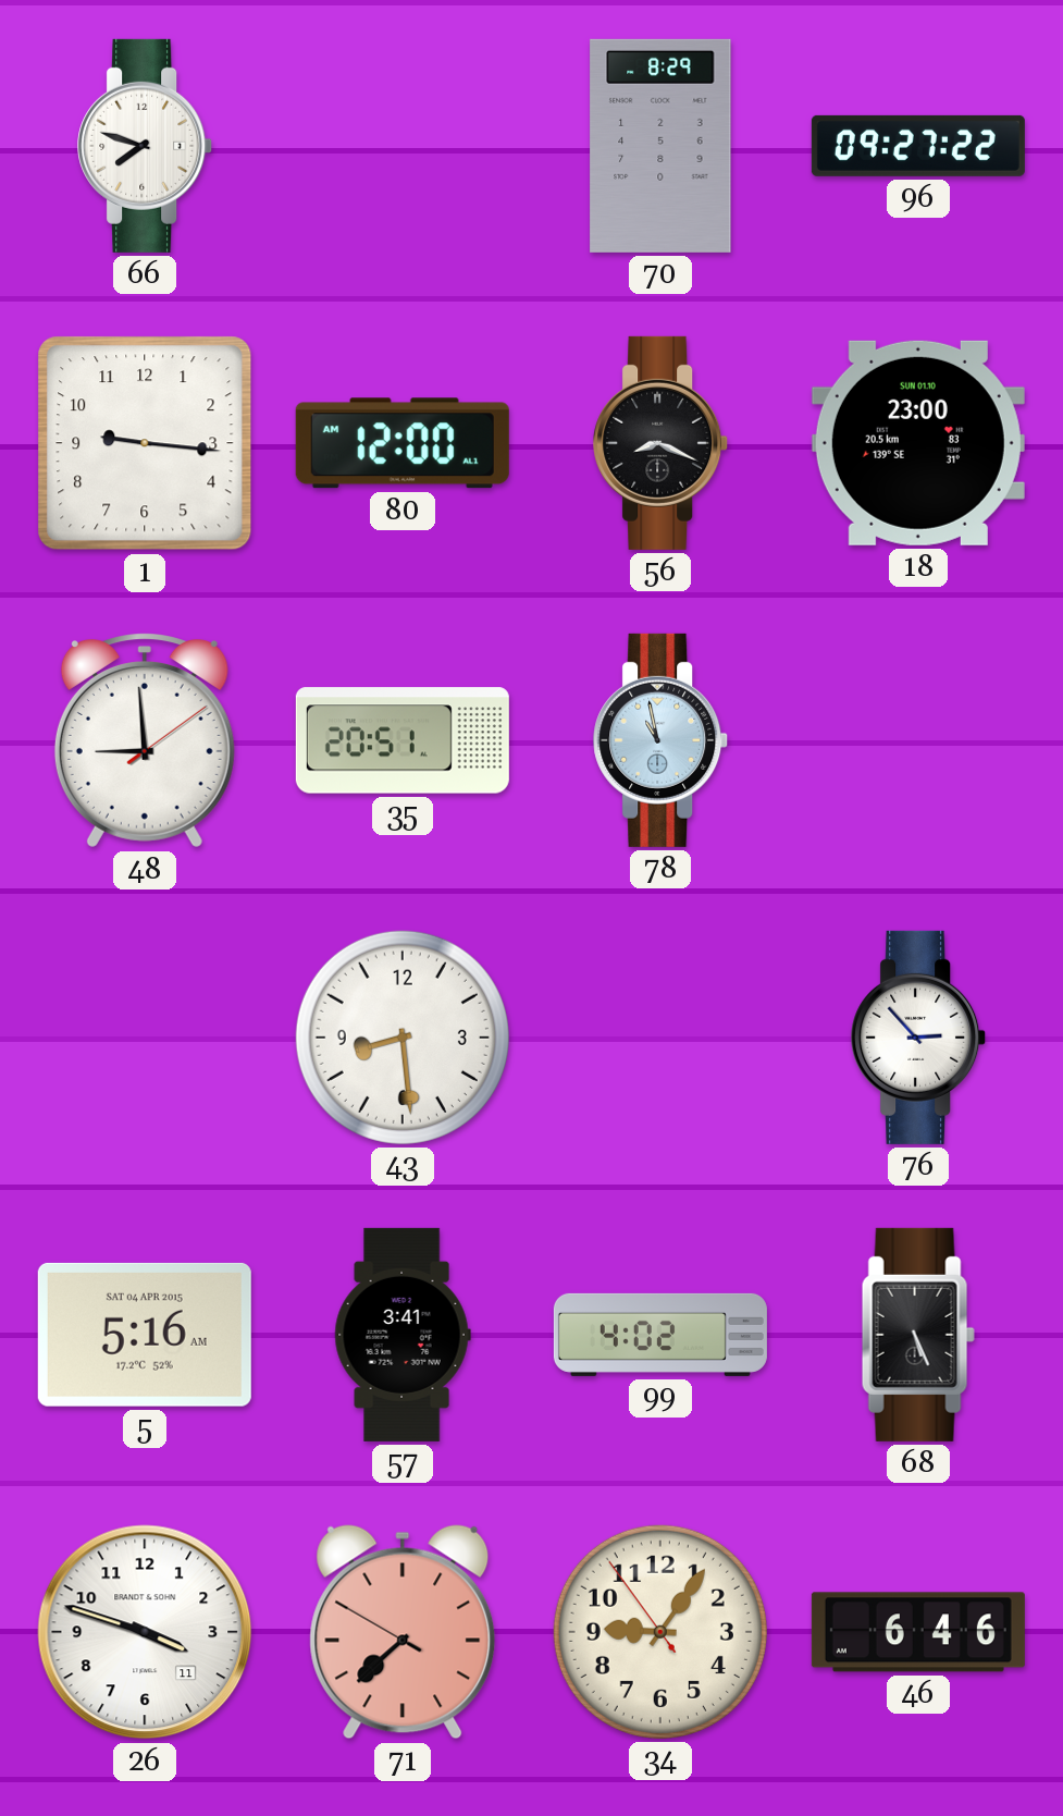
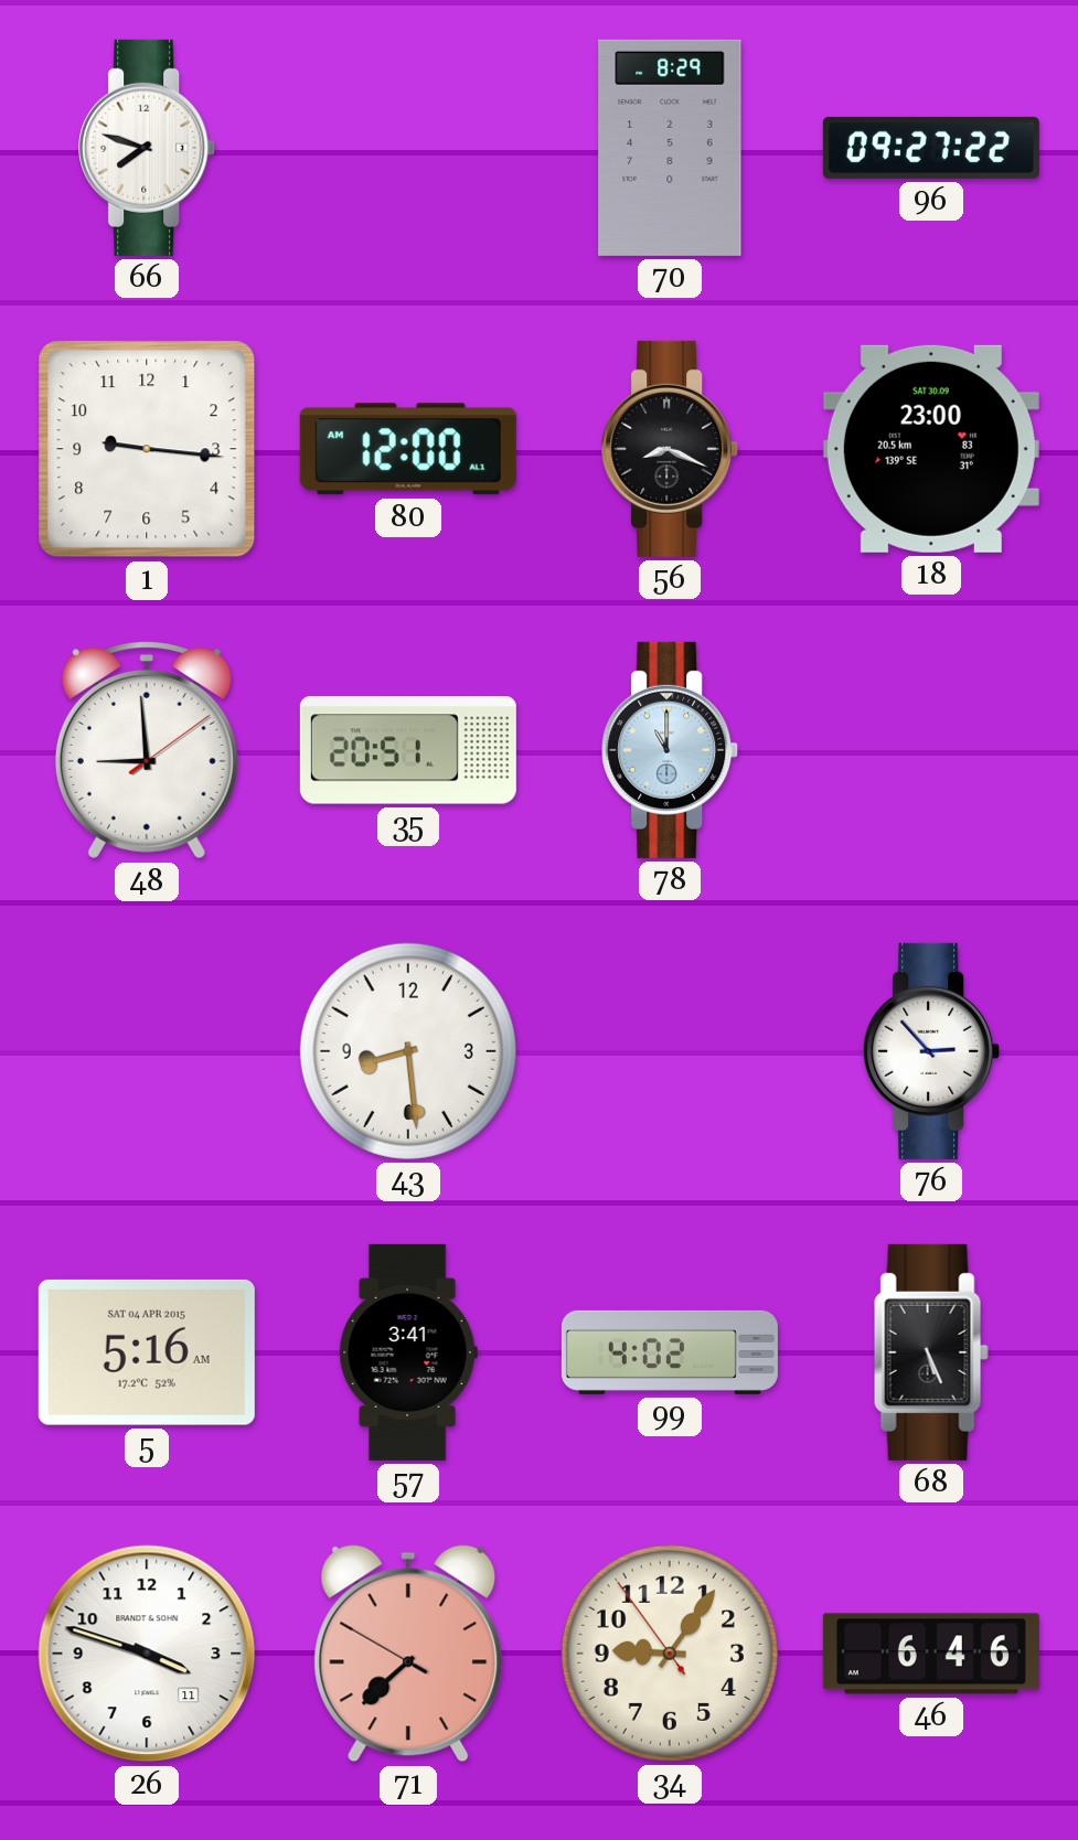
18 date: SUN 01.10 -> SAT 30.09
78: 10:58 -> 11:00
